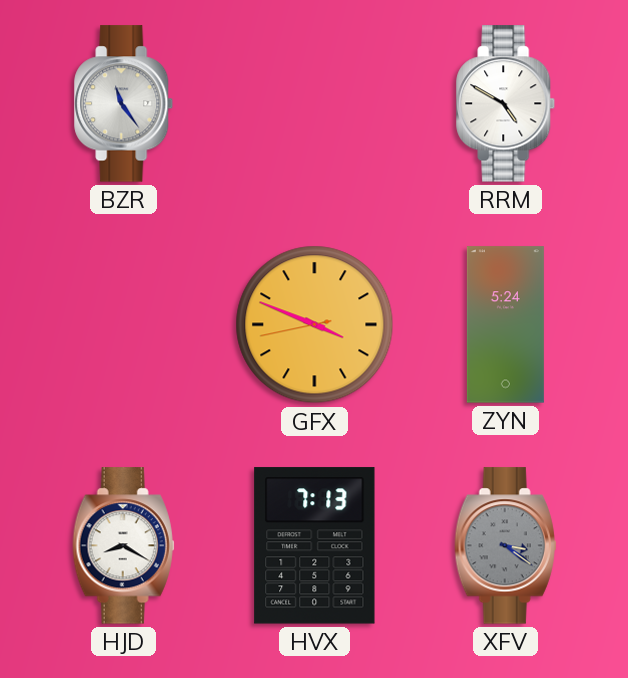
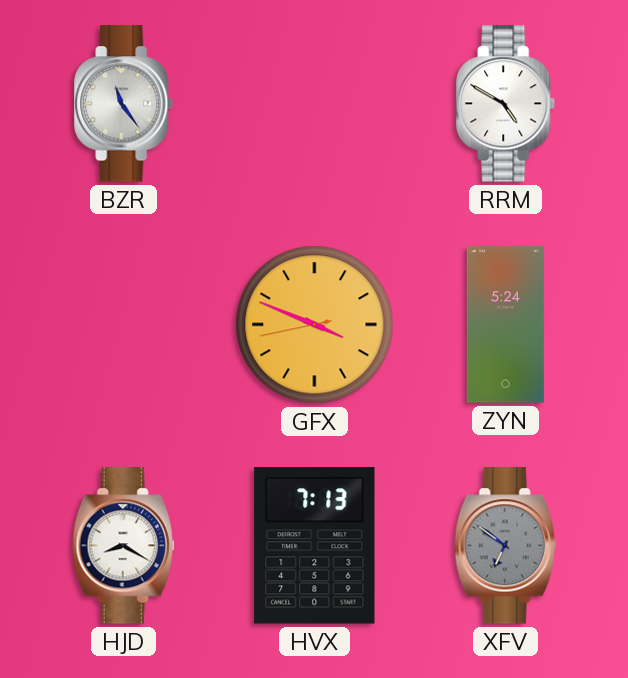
XFV: 3:21 -> 6:51
